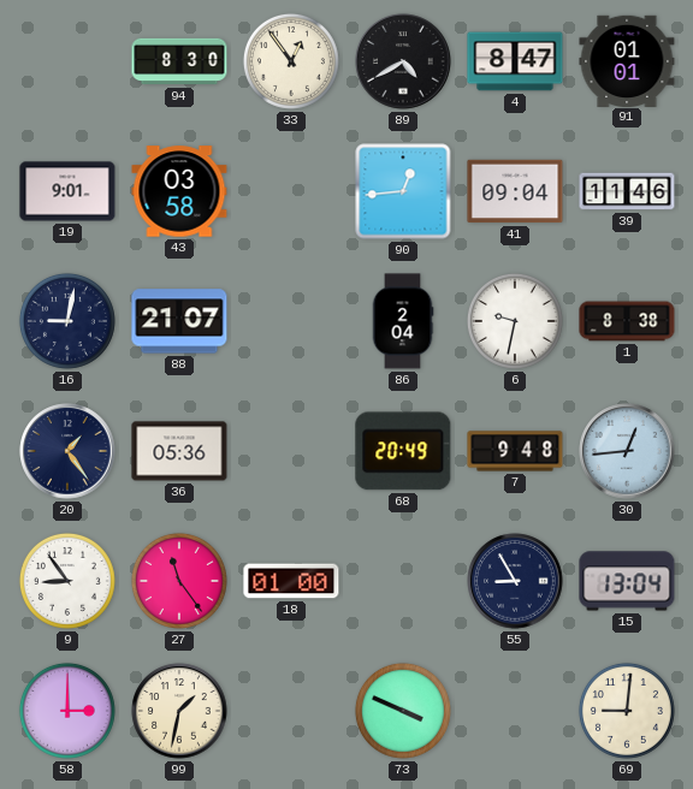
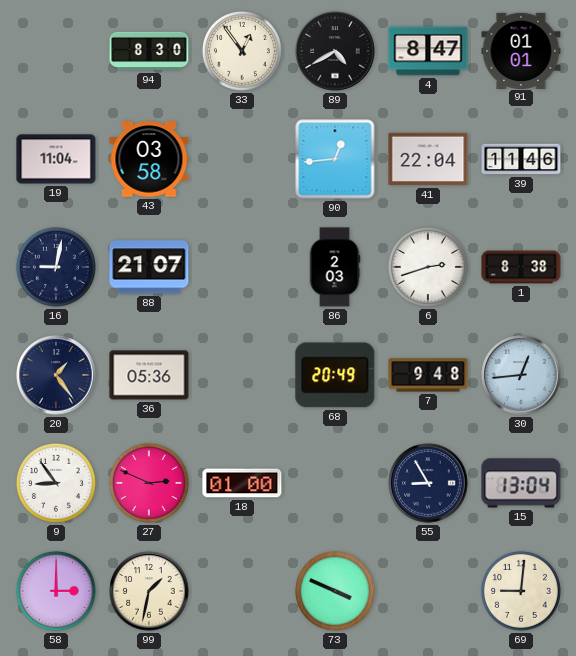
19: 9:01 -> 11:04
41: 09:04 -> 22:04
86: 2:04 -> 2:03
6: 9:32 -> 2:42
27: 11:24 -> 2:49
